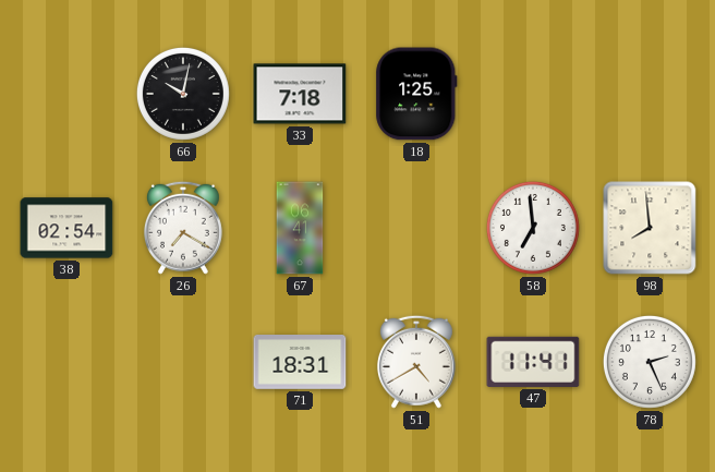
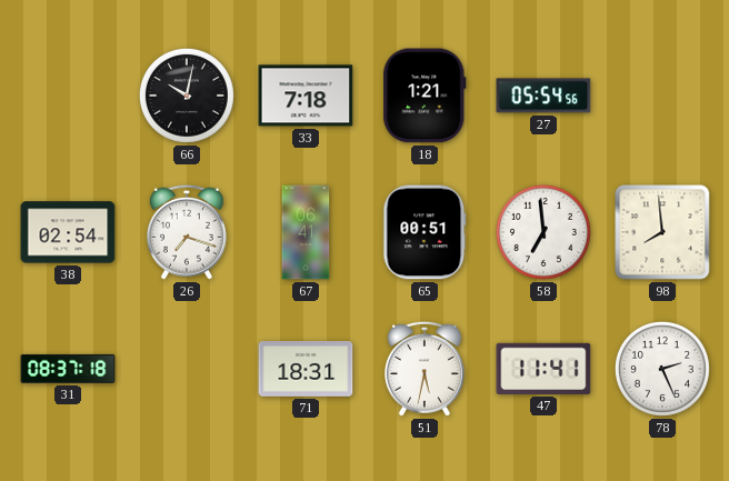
18: 1:25 -> 1:21
27: none -> 05:54
26: 7:20 -> 7:18
65: none -> 00:51
31: none -> 08:37
51: 4:40 -> 5:32
